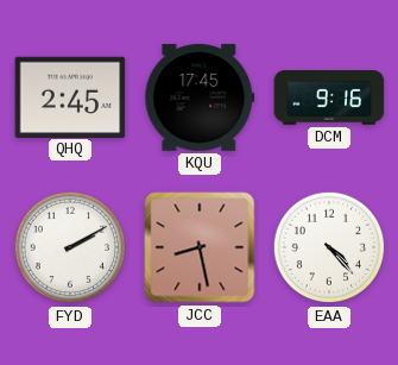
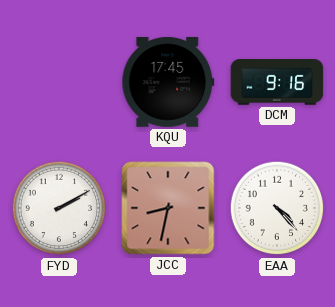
QHQ: 2:45 -> none
JCC: 8:28 -> 8:32
